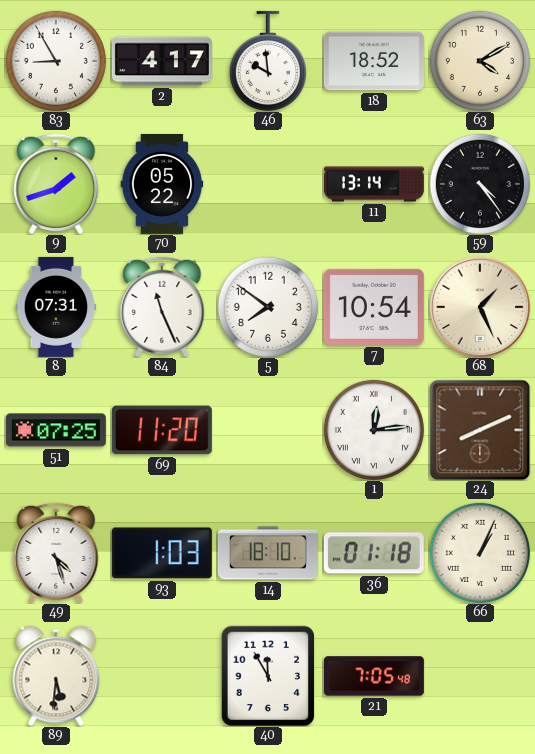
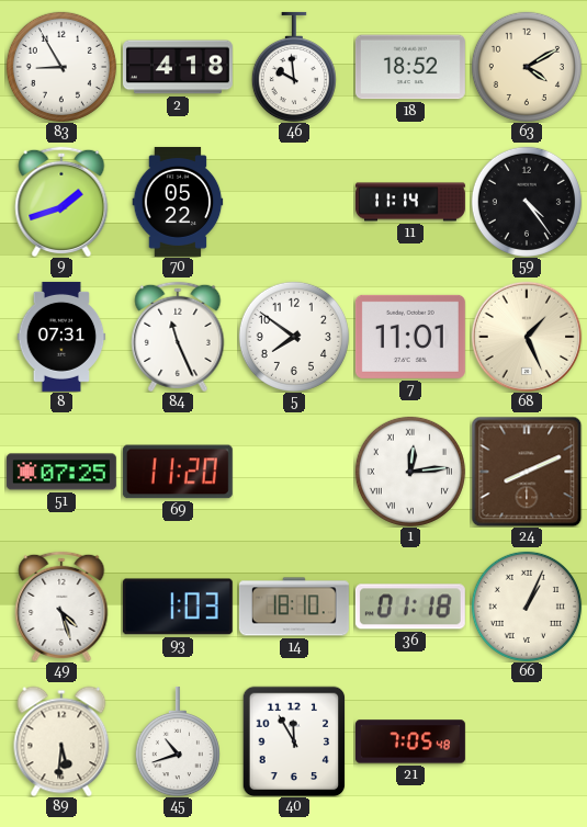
2: 4:17 -> 4:18
11: 13:14 -> 11:14
7: 10:54 -> 11:01
45: none -> 10:42
